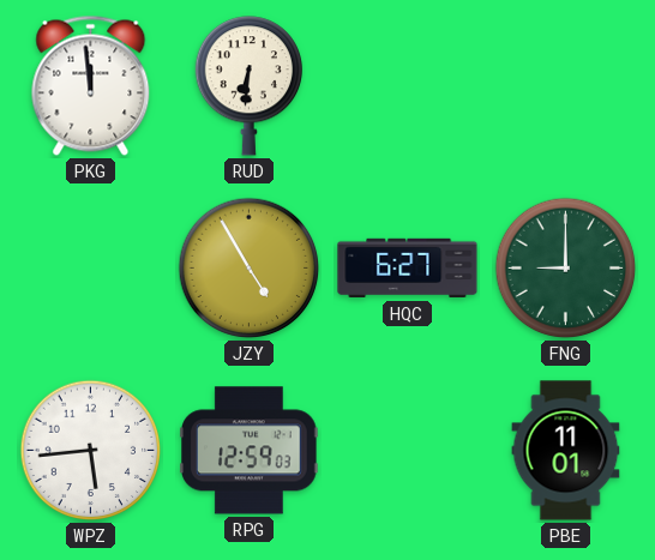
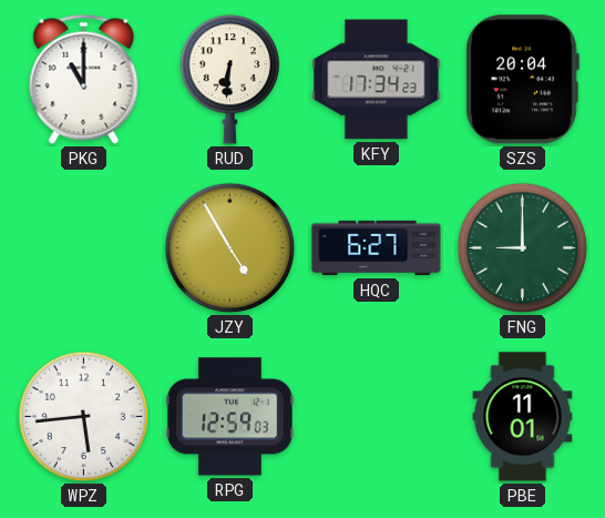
PKG: 11:59 -> 11:00
KFY: none -> 17:34
SZS: none -> 20:04
